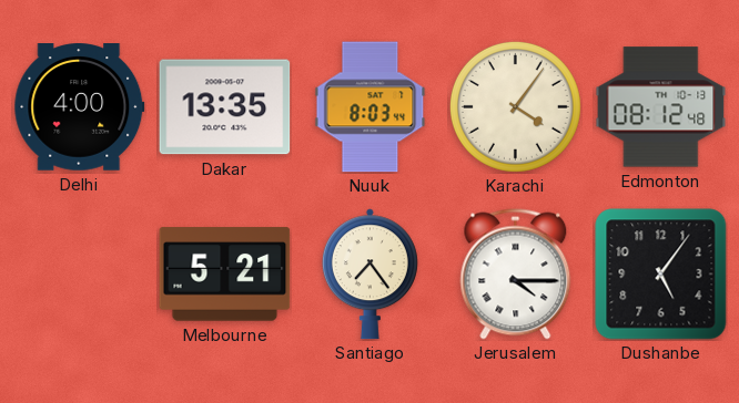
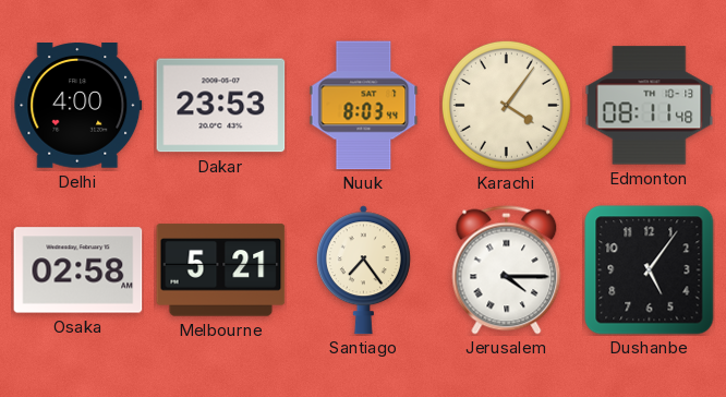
Dakar: 13:35 -> 23:53
Edmonton: 08:12 -> 08:11
Osaka: none -> 02:58
